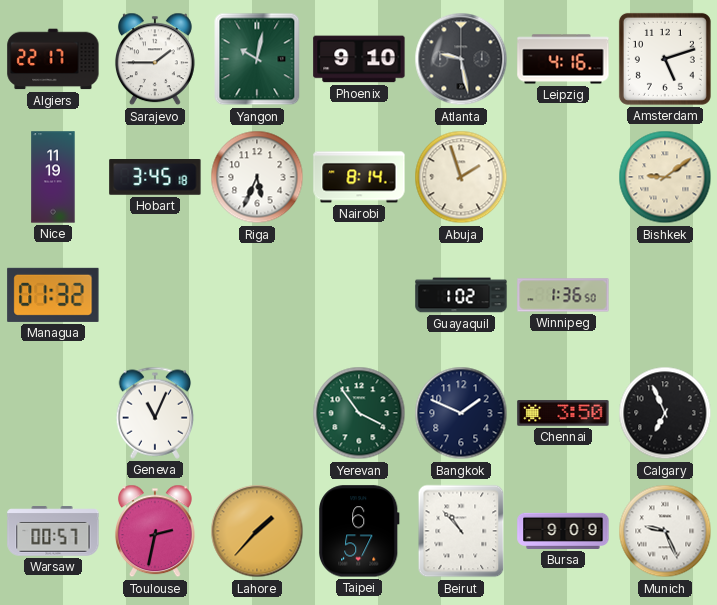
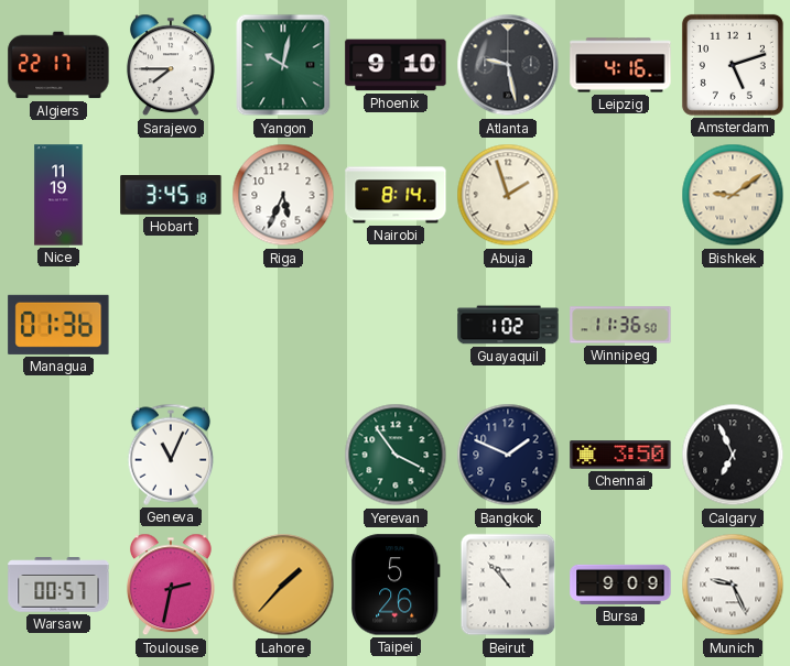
Sarajevo: 1:45 -> 7:45
Managua: 01:32 -> 01:36
Winnipeg: 1:36 -> 11:36
Taipei: 6:57 -> 5:26
